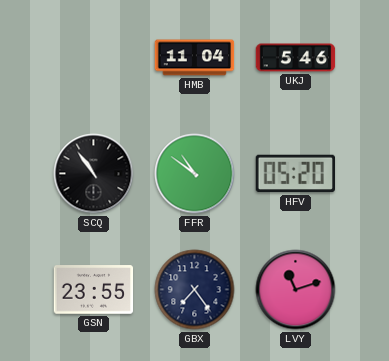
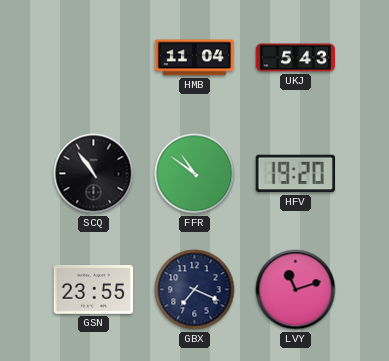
UKJ: 5:46 -> 5:43
HFV: 05:20 -> 19:20
GBX: 7:24 -> 7:19
